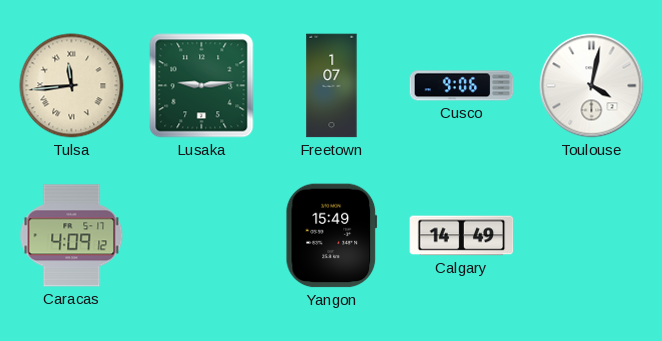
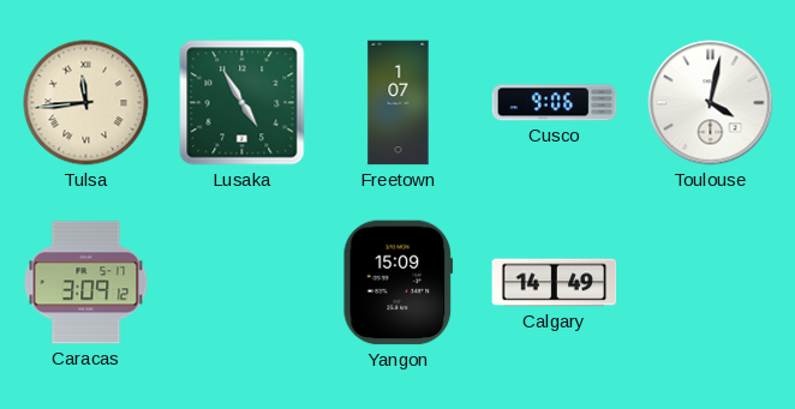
Lusaka: 9:14 -> 4:55
Caracas: 4:09 -> 3:09
Yangon: 15:49 -> 15:09
